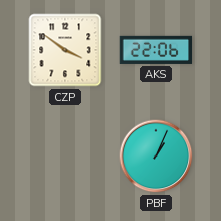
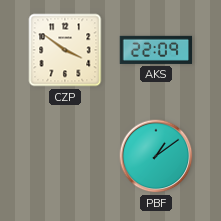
AKS: 22:06 -> 22:09
PBF: 1:04 -> 1:09
